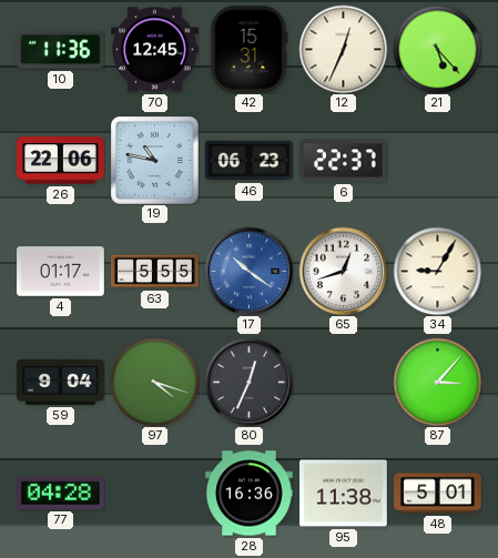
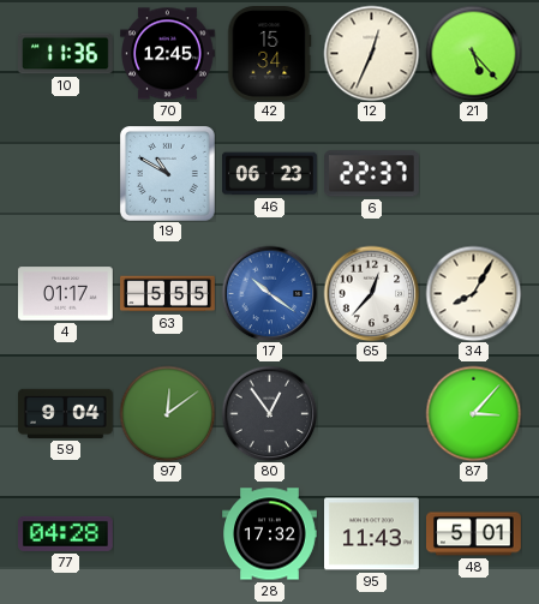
42: 15:31 -> 15:34
26: 22:06 -> none
19: 10:47 -> 10:50
65: 12:42 -> 12:37
34: 9:05 -> 8:05
97: 4:18 -> 12:09
80: 12:34 -> 12:54
28: 16:36 -> 17:32
95: 11:38 -> 11:43
